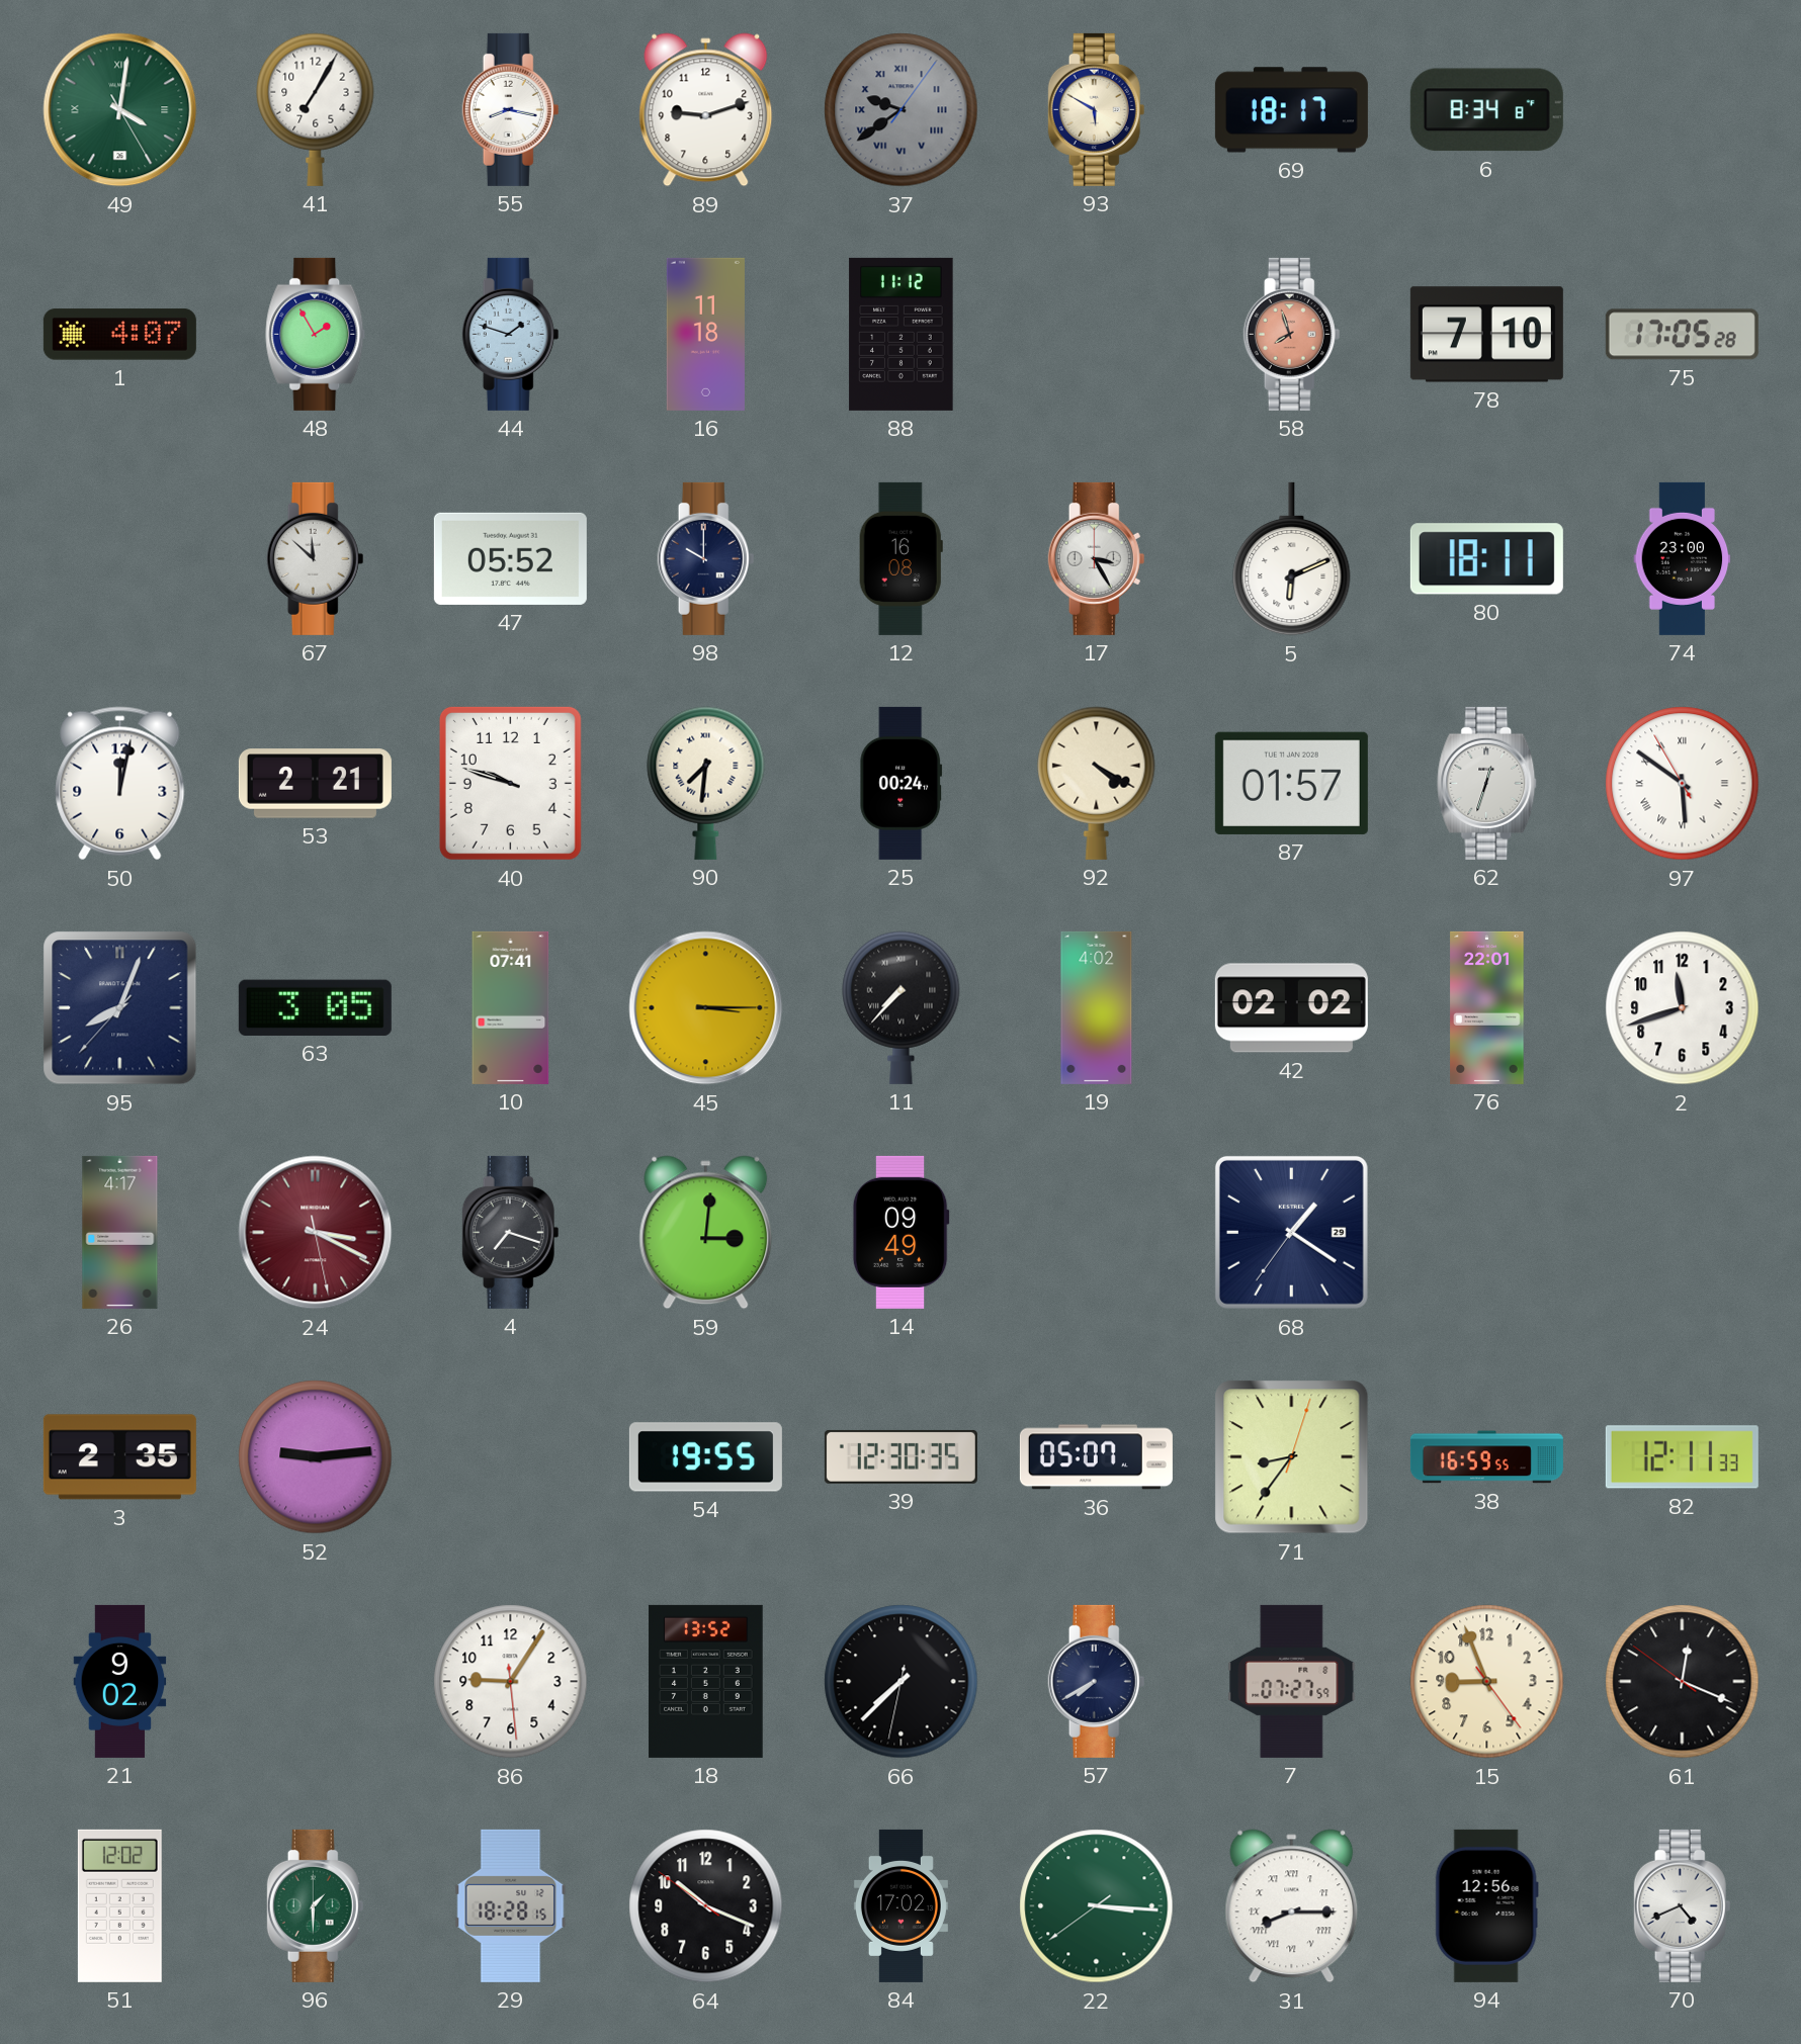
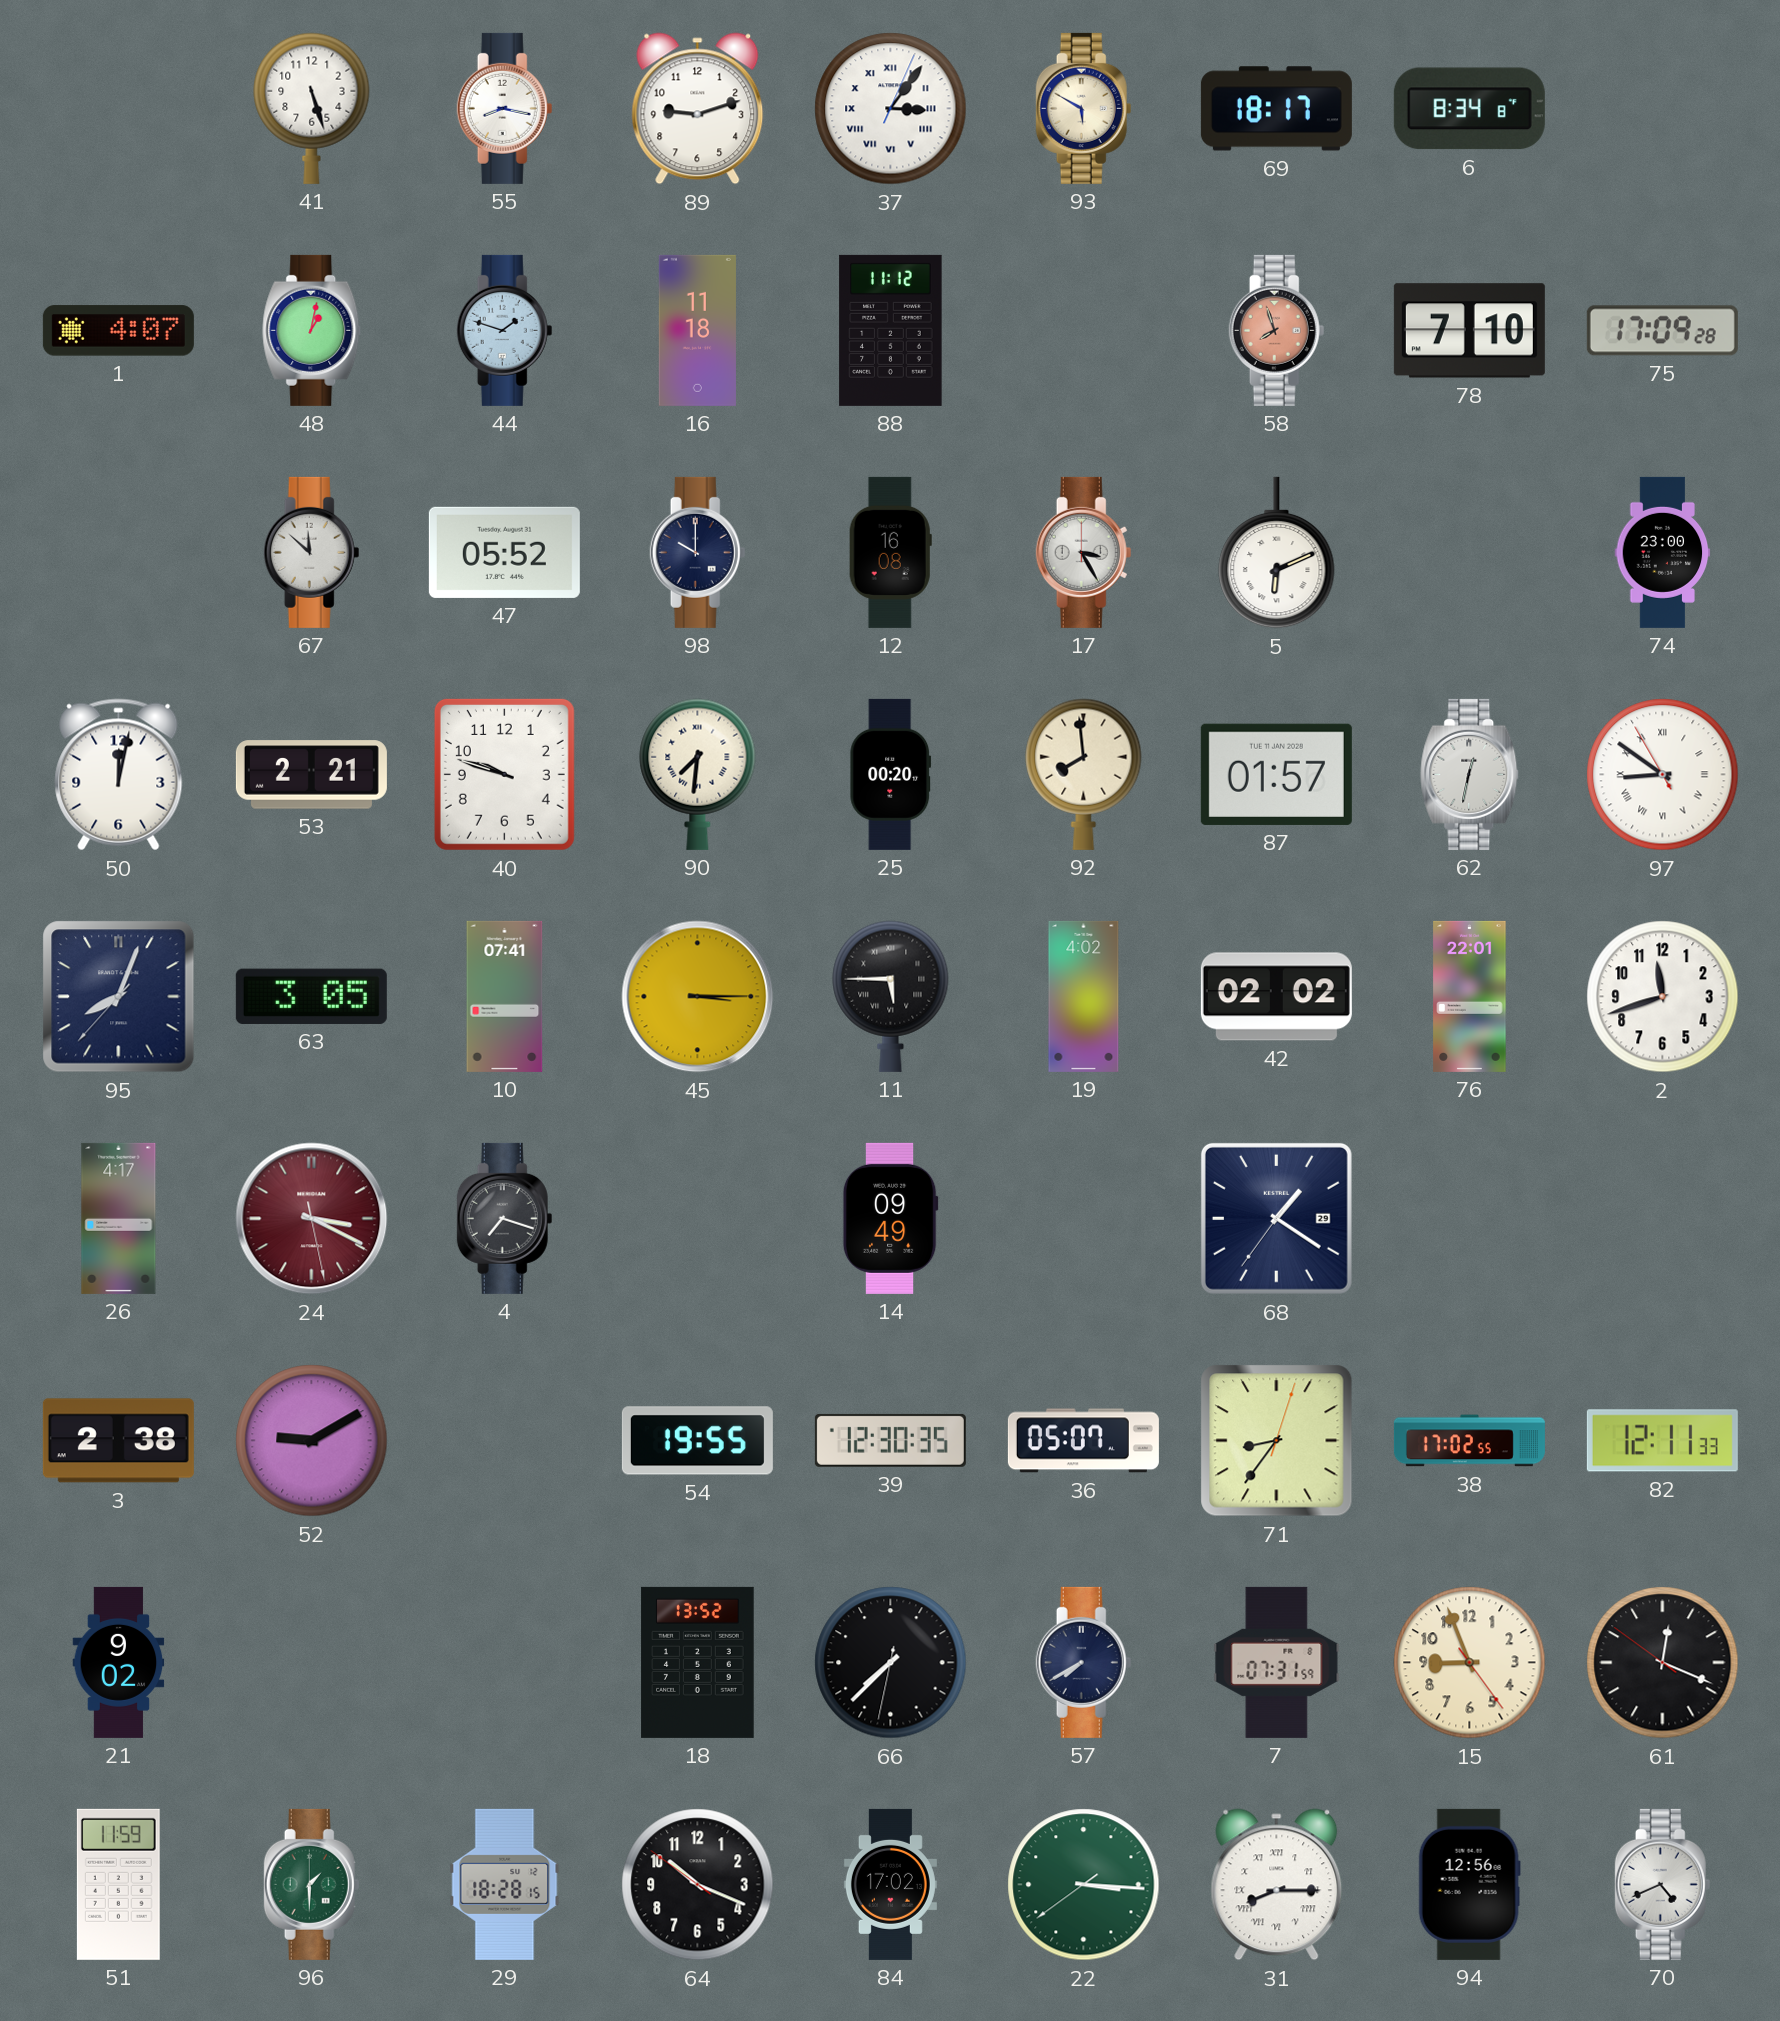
49: 4:01 -> none
41: 7:05 -> 5:27
37: 9:39 -> 3:06
37 dial: grey -> white
48: 1:55 -> 1:02
75: 17:05 -> 17:09
80: 18:11 -> none
25: 00:24 -> 00:20
92: 4:20 -> 7:59
62: 12:33 -> 12:32
97: 5:50 -> 8:50
11: 7:37 -> 5:45
59: 3:01 -> none
3: 2:35 -> 2:38
52: 9:14 -> 9:10
38: 16:59 -> 17:02
86: 9:05 -> none
7: 07:27 -> 07:31
51: 12:02 -> 11:59
